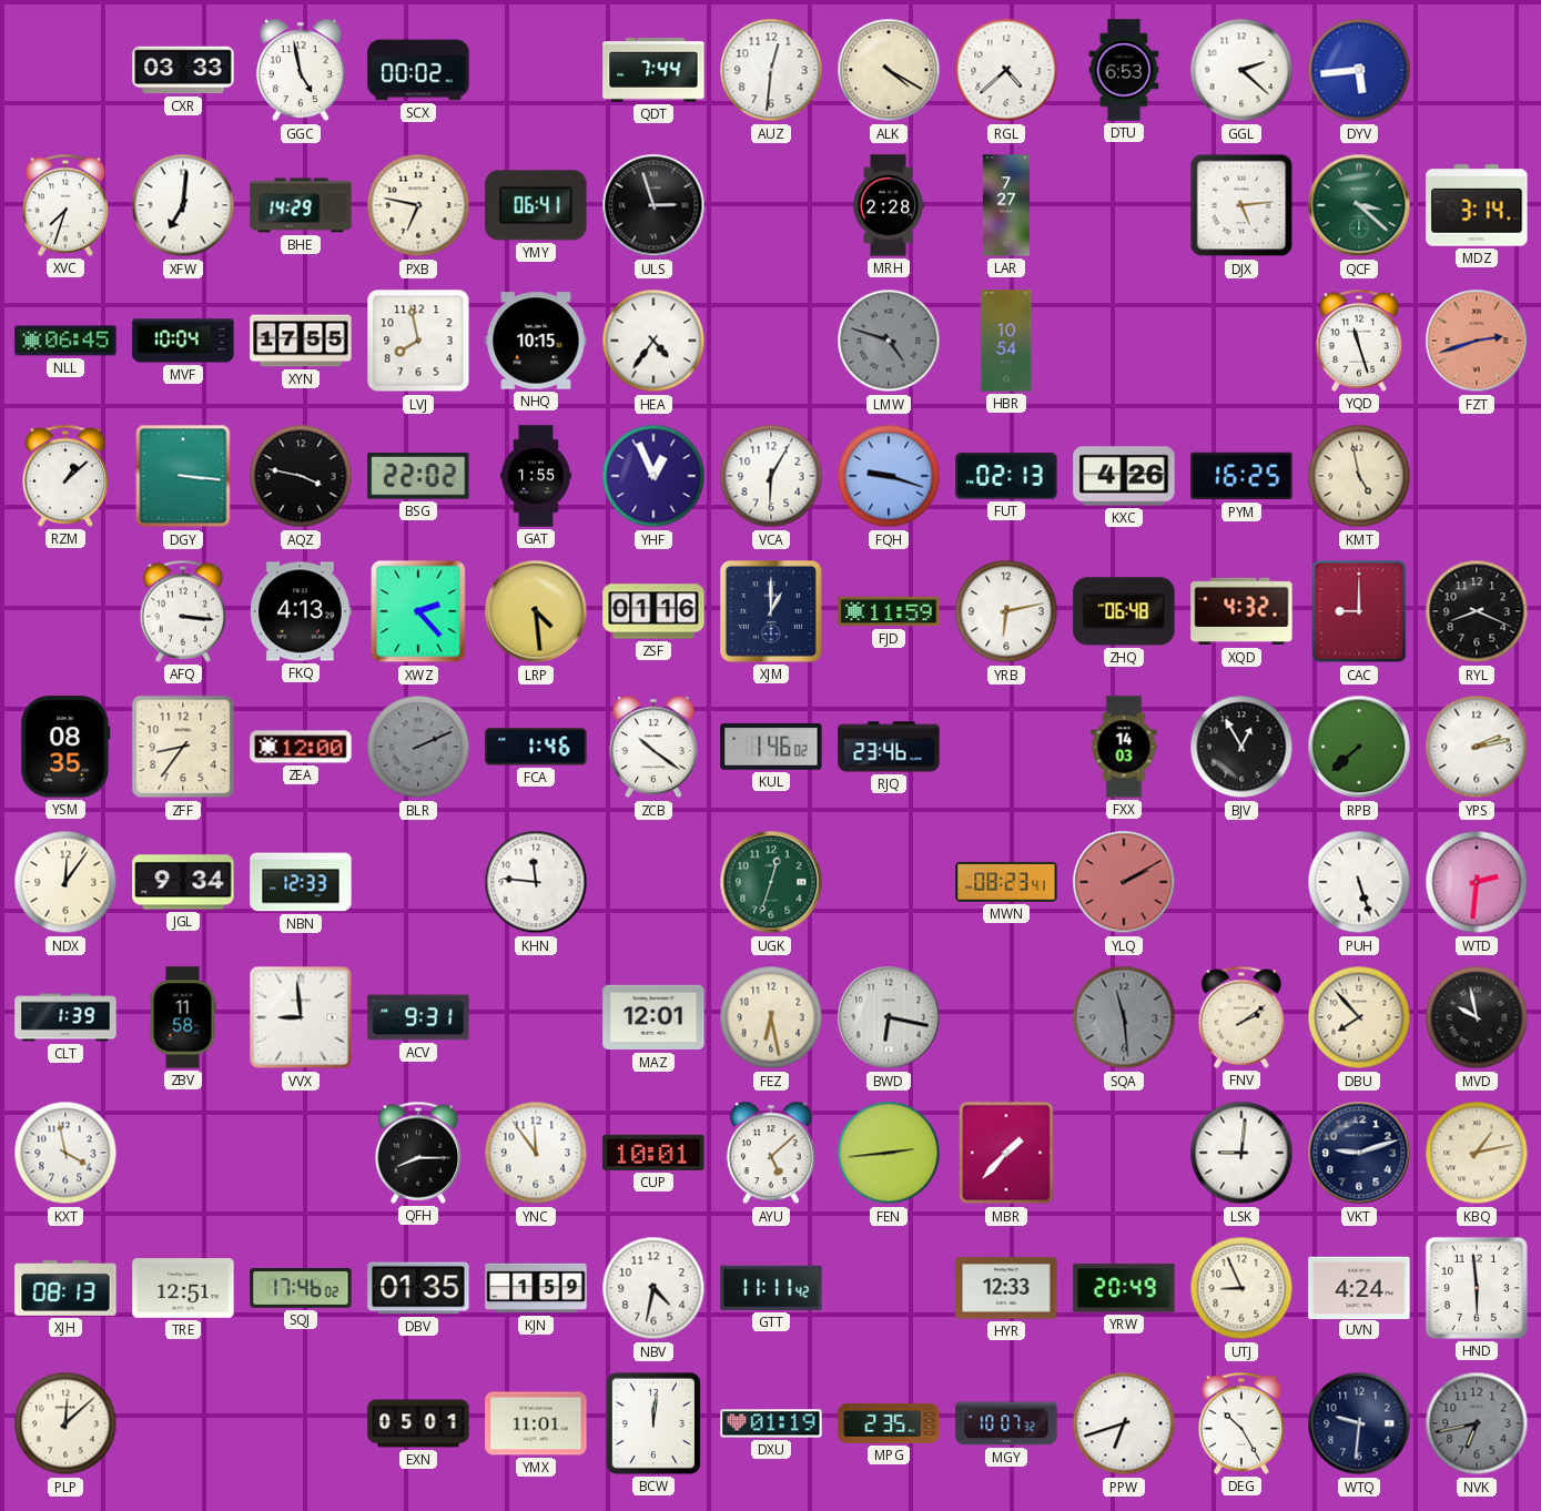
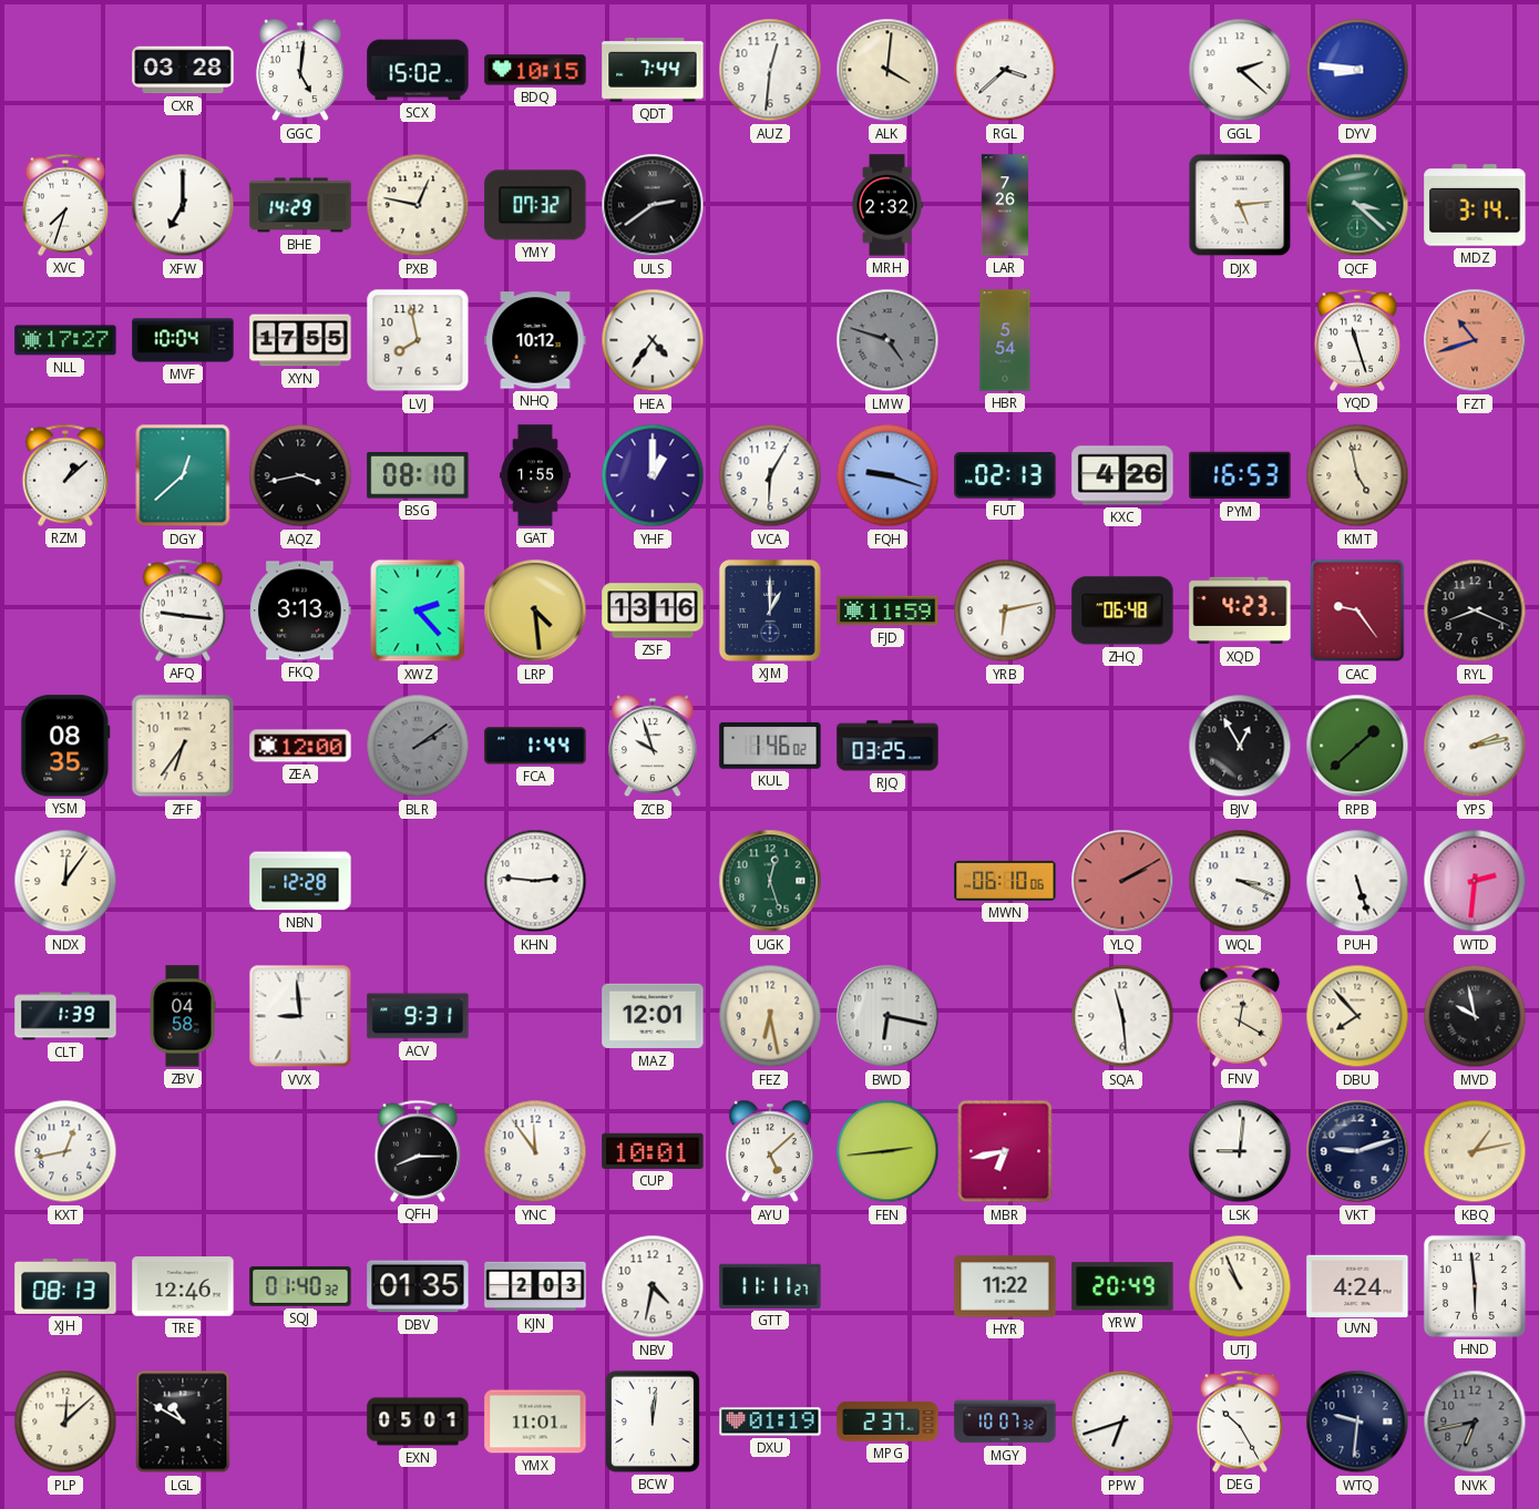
CXR: 03:33 -> 03:28
GGC: 4:58 -> 5:01
SCX: 00:02 -> 15:02
BDQ: none -> 10:15
ALK: 4:20 -> 4:01
RGL: 4:38 -> 3:38
DTU: 6:53 -> none
DYV: 5:44 -> 8:46
XFW: 7:01 -> 7:00
PXB: 6:47 -> 12:47
YMY: 06:41 -> 07:32
ULS: 2:57 -> 2:39
MRH: 2:28 -> 2:32
LAR: 7:27 -> 7:26
NLL: 06:45 -> 17:27
NHQ: 10:15 -> 10:12
HBR: 10:54 -> 5:54
FZT: 2:42 -> 10:42
DGY: 3:16 -> 12:38
AQZ: 3:47 -> 3:43
BSG: 22:02 -> 08:10
YHF: 12:56 -> 1:00
PYM: 16:25 -> 16:53
AFQ: 3:16 -> 9:16
FKQ: 4:13 -> 3:13
ZSF: 01:16 -> 13:16
XQD: 4:32 -> 4:23
CAC: 9:00 -> 9:24
ZFF: 8:36 -> 6:36
BLR: 2:11 -> 2:09
FCA: 1:46 -> 1:44
ZCB: 10:21 -> 9:57
RJQ: 23:46 -> 03:25
FXX: 14:03 -> none
RPB: 7:38 -> 1:38
JGL: 9:34 -> none
NBN: 12:33 -> 12:28
KHN: 11:46 -> 2:46
UGK: 12:33 -> 12:27
MWN: 08:23 -> 06:10
WQL: none -> 3:19
ZBV: 11:58 -> 04:58
SQA dial: grey -> white
FNV: 2:09 -> 12:20
KXT: 3:58 -> 12:43
MBR: 1:37 -> 6:43
TRE: 12:51 -> 12:46
SQJ: 17:46 -> 01:40
KJN: 1:59 -> 2:03
GTT: 11:11:42 -> 11:11:27
HYR: 12:33 -> 11:22
UTJ: 8:56 -> 10:56
LGL: none -> 10:50
MPG: 2:35 -> 2:37
